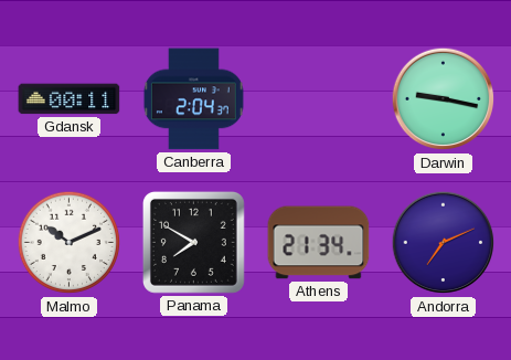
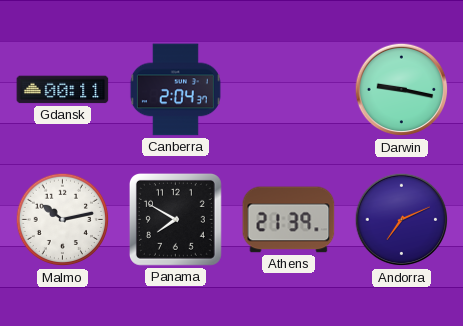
Malmo: 10:11 -> 10:13
Athens: 21:34 -> 21:39
